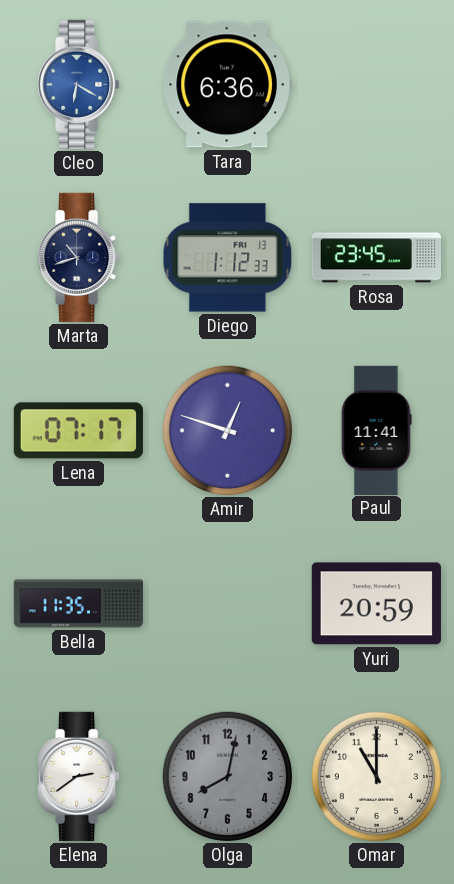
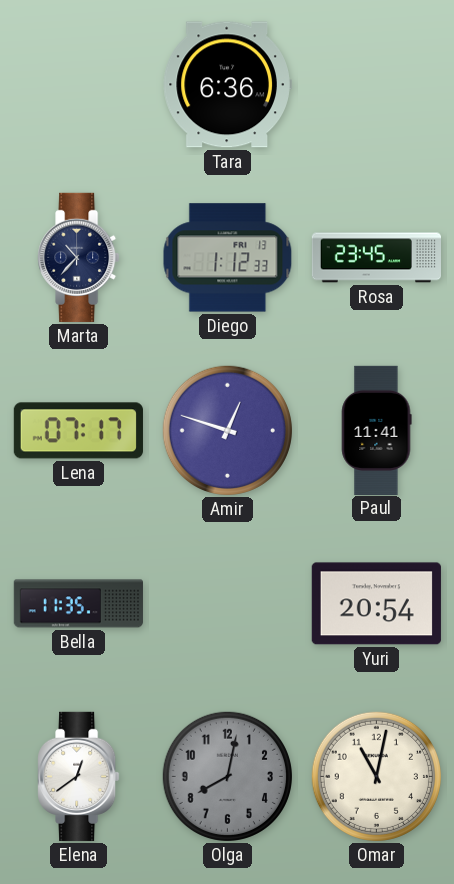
Cleo: 6:20 -> none
Marta: 10:42 -> 10:37
Yuri: 20:59 -> 20:54
Elena: 2:39 -> 12:39
Omar: 11:00 -> 11:02
